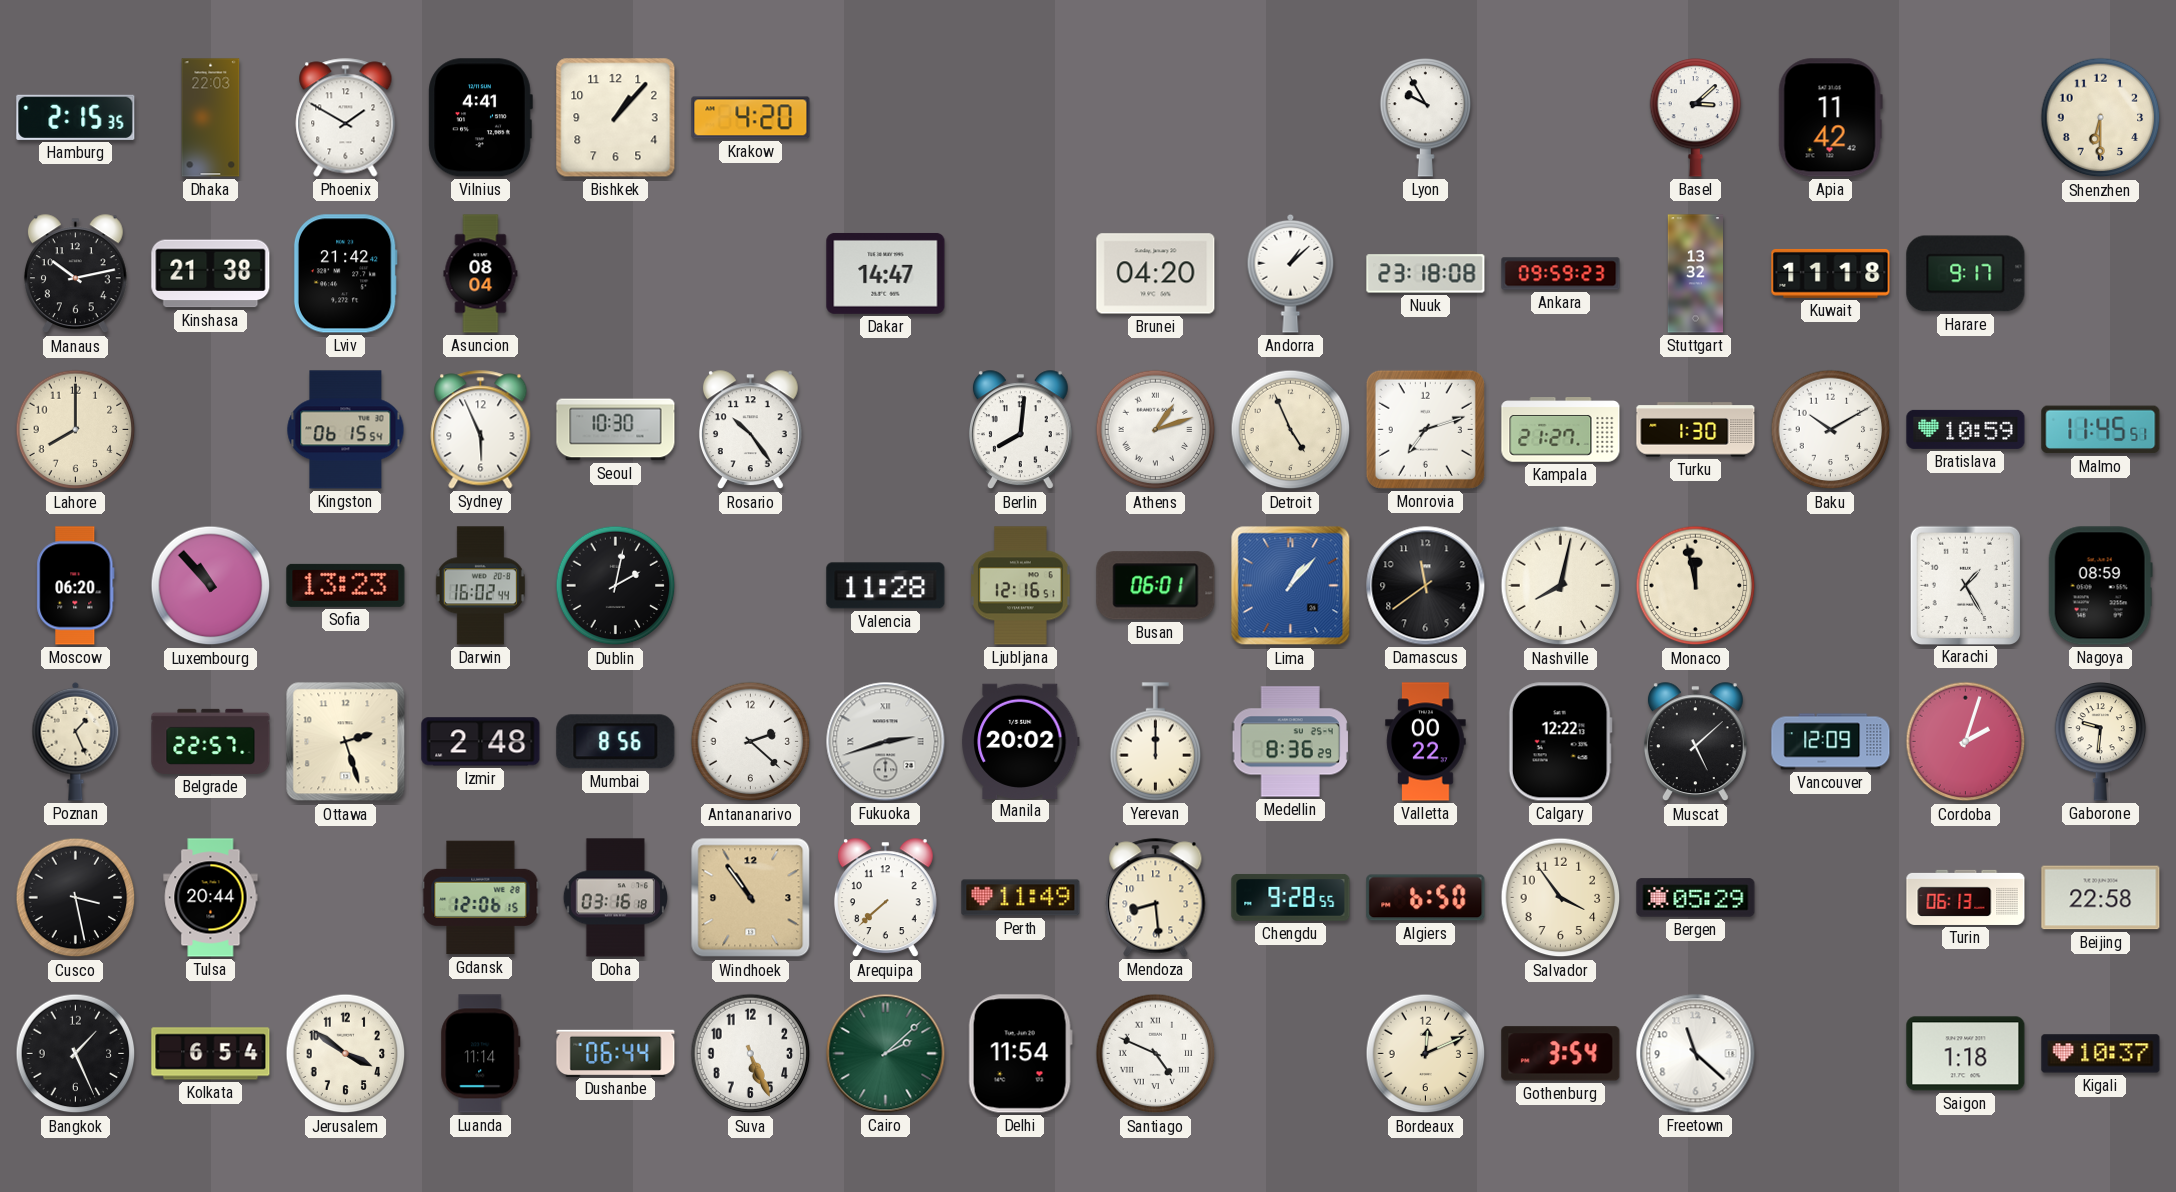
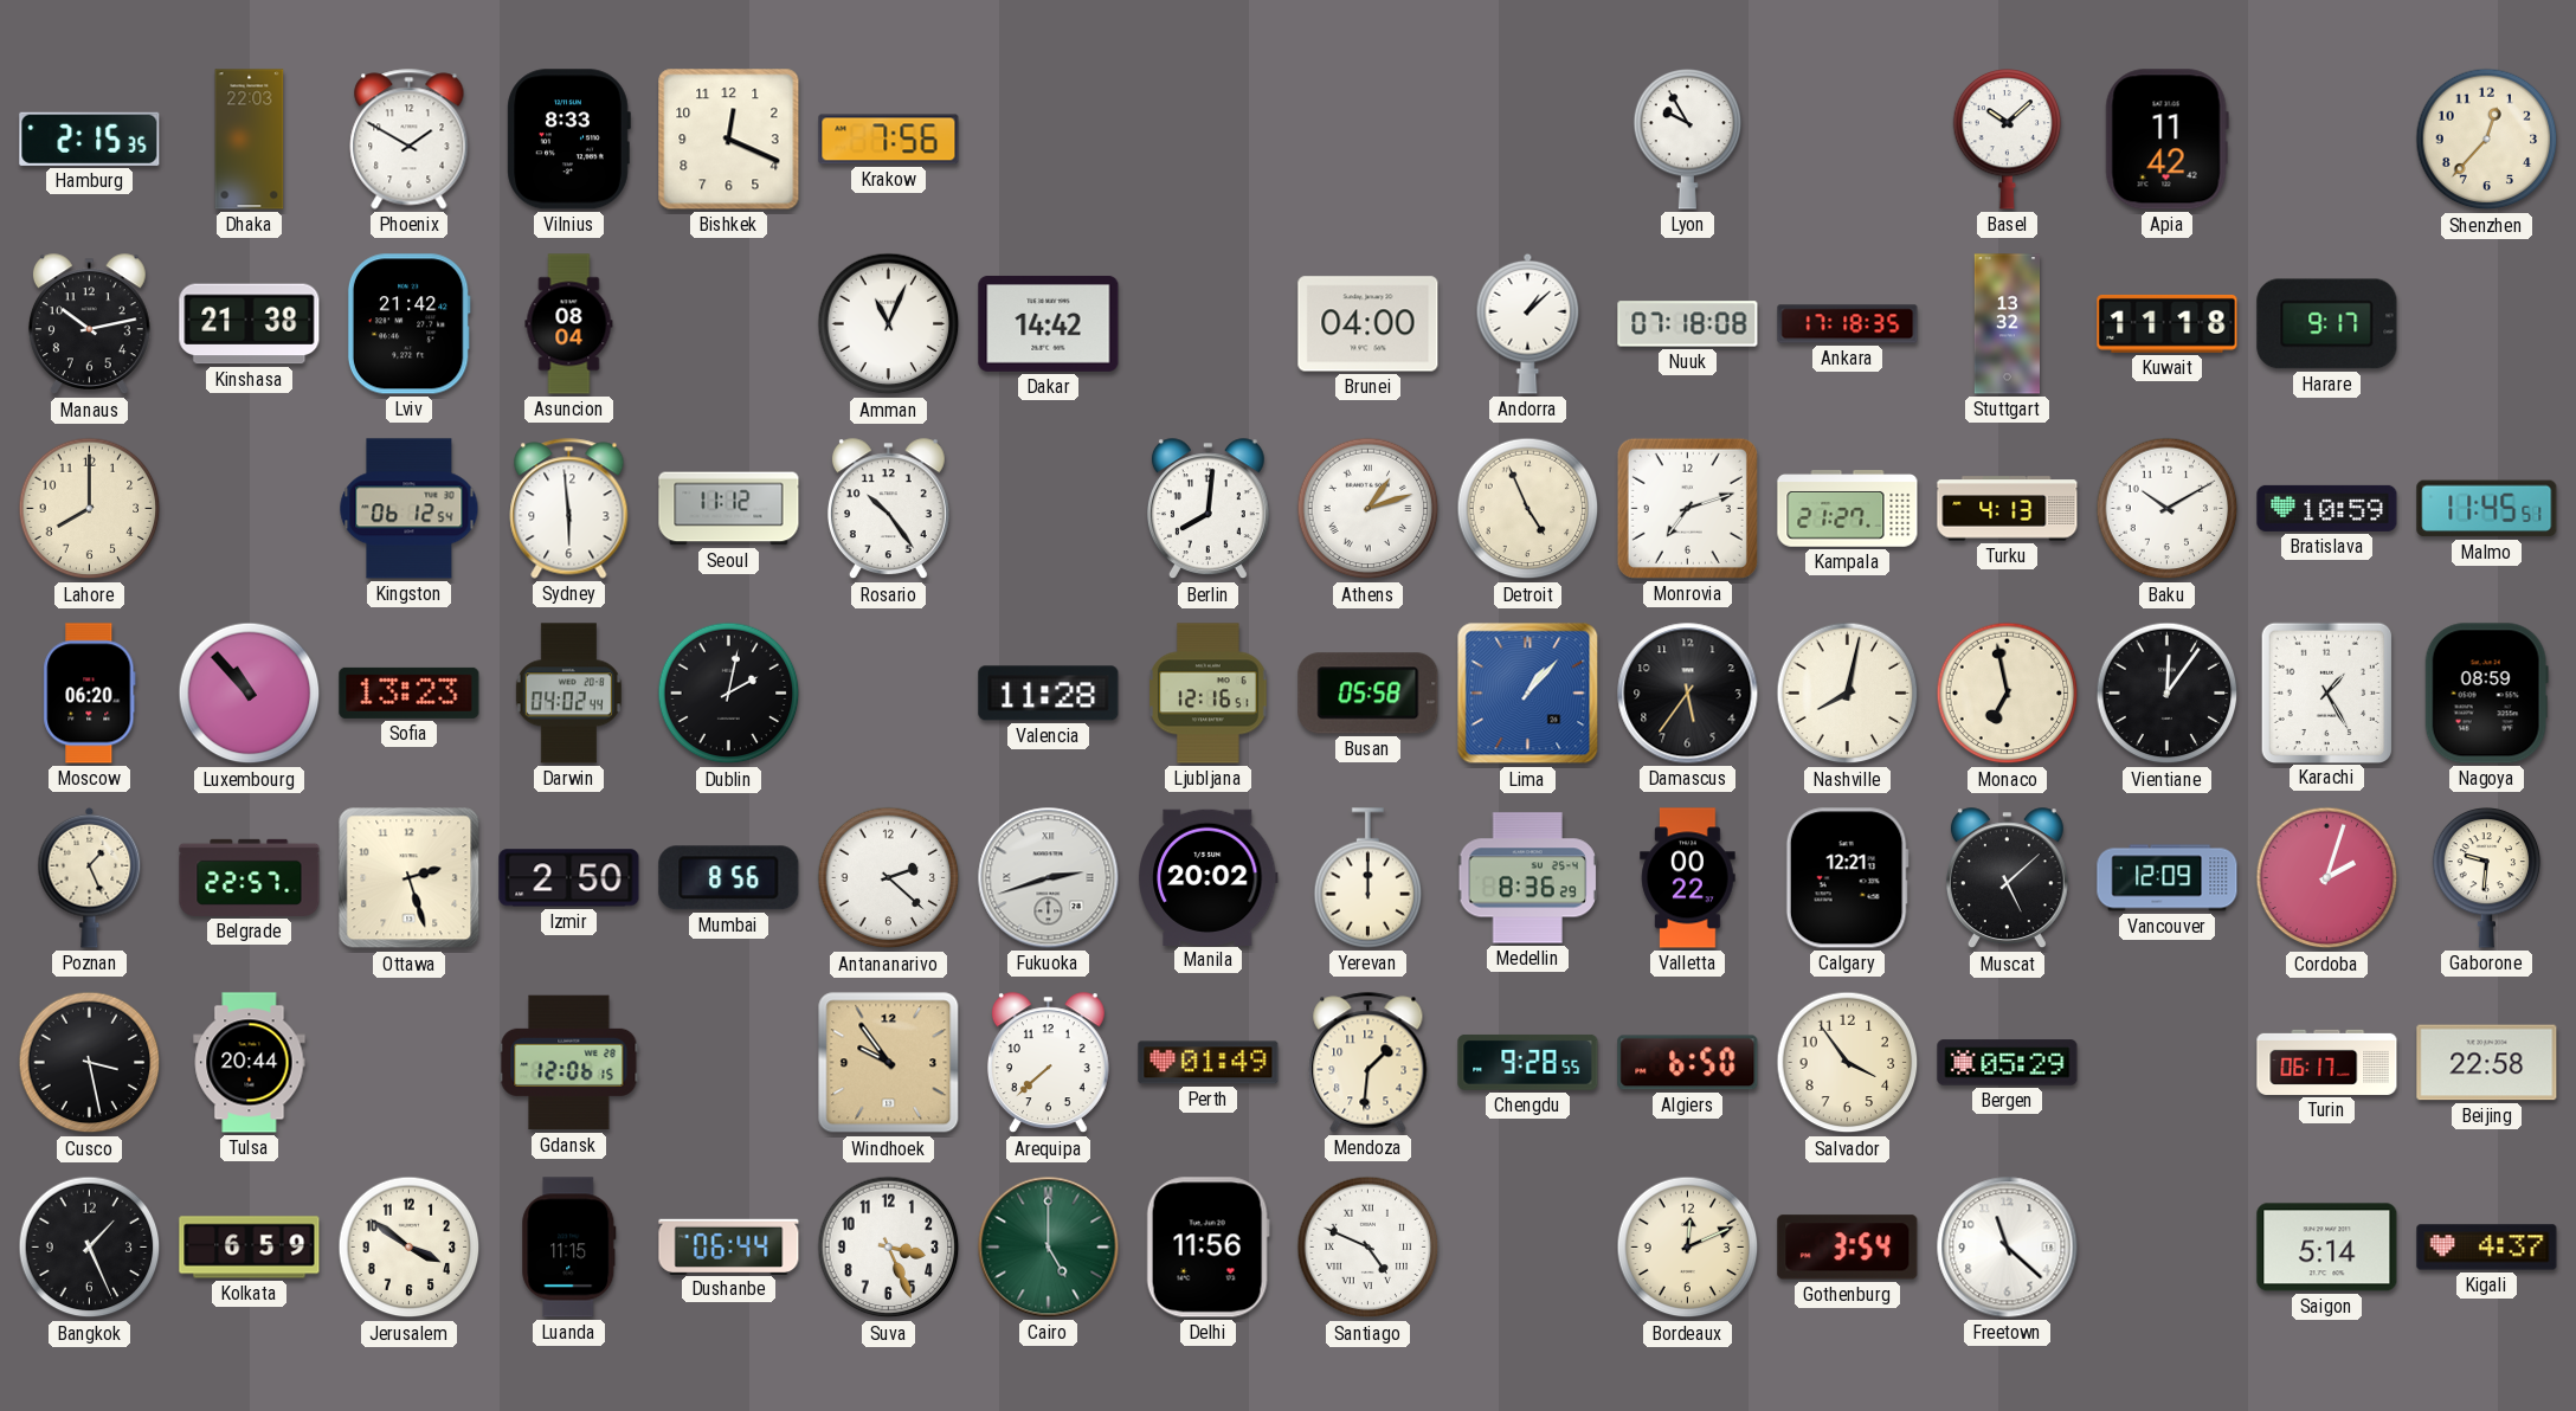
Vilnius: 4:41 -> 8:33
Bishkek: 1:07 -> 12:19
Krakow: 4:20 -> 7:56
Basel: 3:08 -> 10:08
Shenzhen: 6:30 -> 12:37
Amman: none -> 11:04
Dakar: 14:47 -> 14:42
Brunei: 04:20 -> 04:00
Nuuk: 23:18 -> 07:18
Ankara: 09:59 -> 17:18
Kingston: 06:15 -> 06:12
Sydney: 5:56 -> 5:59
Seoul: 10:30 -> 11:12
Turku: 1:30 -> 4:13
Darwin: 16:02 -> 04:02
Busan: 06:01 -> 05:58
Damascus: 11:39 -> 5:36
Monaco: 11:58 -> 6:58
Vientiane: none -> 12:06
Izmir: 2:48 -> 2:50
Calgary: 12:22 -> 12:21
Doha: 03:16 -> none
Windhoek: 10:54 -> 9:54
Perth: 11:49 -> 01:49
Mendoza: 8:29 -> 1:31
Turin: 06:13 -> 06:17
Kolkata: 6:54 -> 6:59
Luanda: 11:14 -> 11:15
Suva: 5:26 -> 3:26
Cairo: 2:08 -> 5:00
Delhi: 11:54 -> 11:56
Saigon: 1:18 -> 5:14
Kigali: 10:37 -> 4:37
